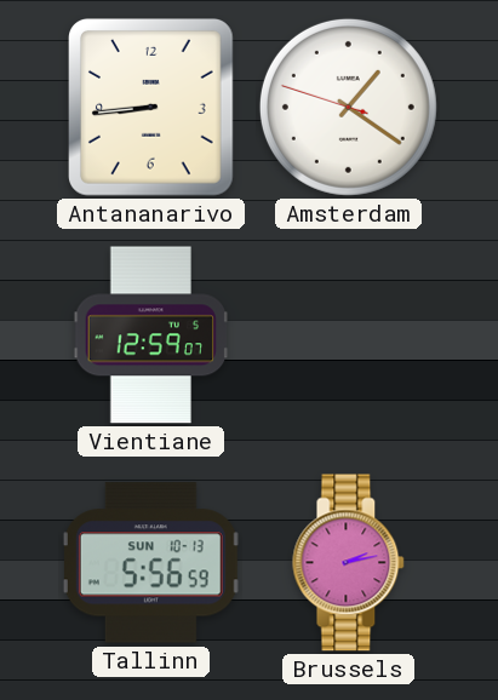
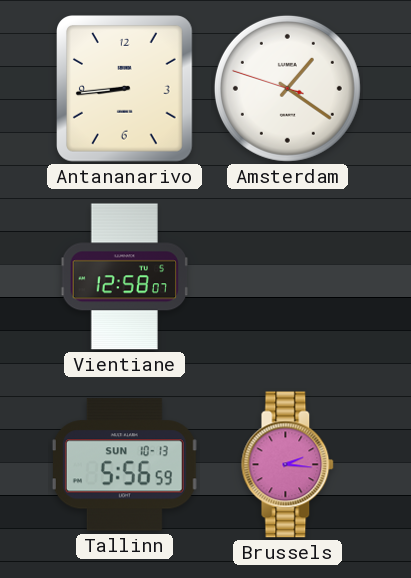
Vientiane: 12:59 -> 12:58
Brussels: 2:13 -> 2:16
